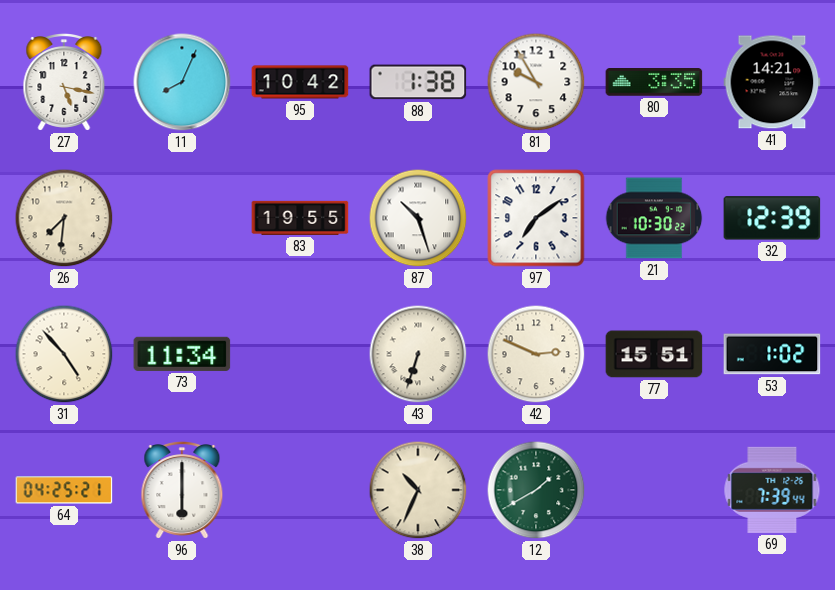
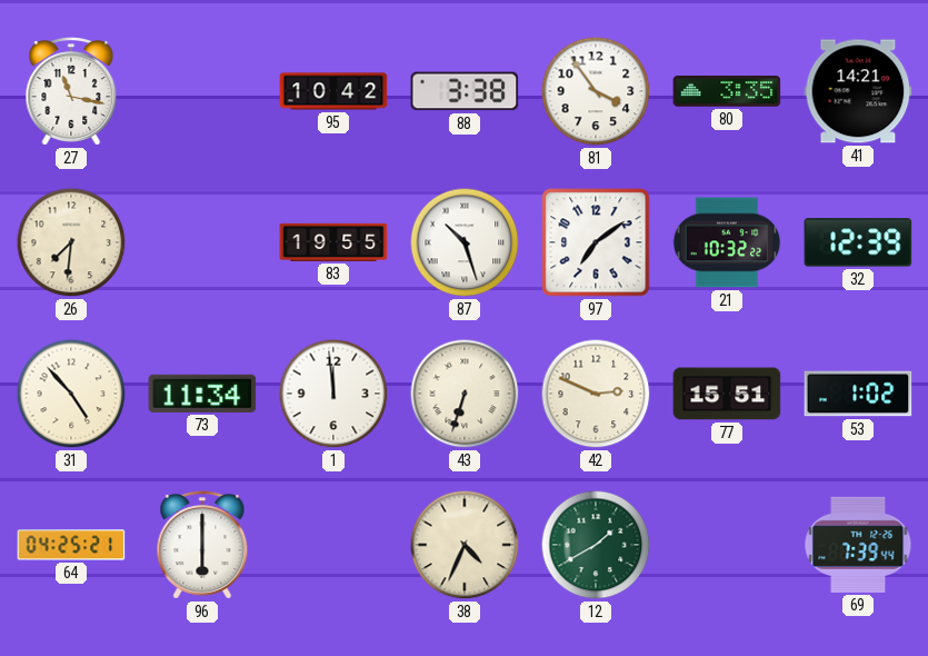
27: 5:17 -> 11:17
11: 8:04 -> none
88: 1:38 -> 3:38
81: 9:55 -> 3:54
21: 10:30 -> 10:32
1: none -> 11:59
38: 10:34 -> 4:34
